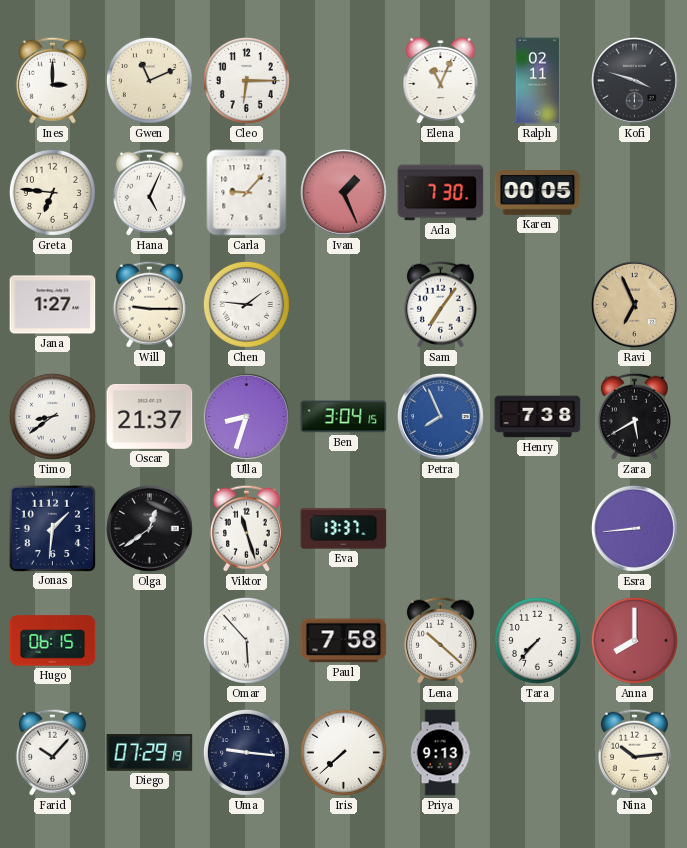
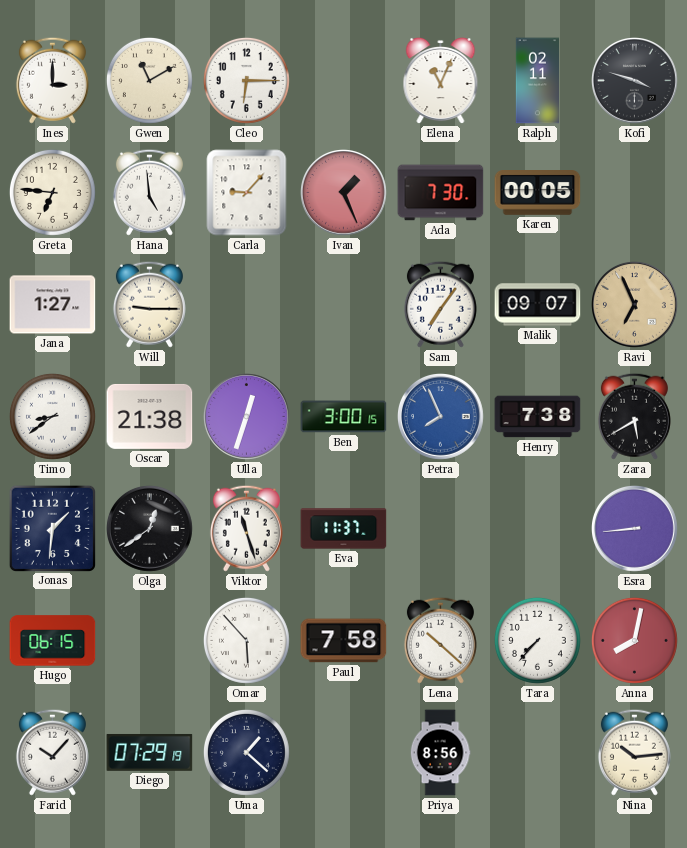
Gwen: 11:11 -> 11:10
Hana: 5:04 -> 4:59
Chen: 1:46 -> none
Malik: none -> 09:07
Oscar: 21:37 -> 21:38
Ulla: 8:33 -> 12:33
Ben: 3:04 -> 3:00
Eva: 13:37 -> 11:37
Anna: 8:00 -> 8:02
Uma: 9:16 -> 1:22
Iris: 7:38 -> none
Priya: 9:13 -> 8:56
